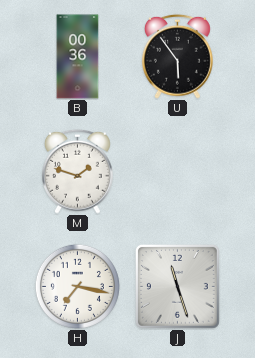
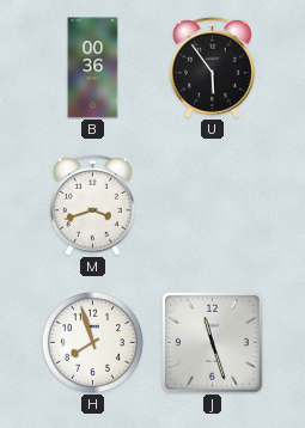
M: 1:48 -> 3:42
H: 7:17 -> 7:57
